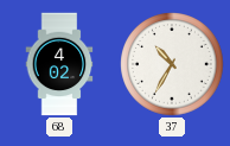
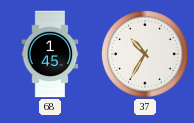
68: 4:02 -> 1:45
